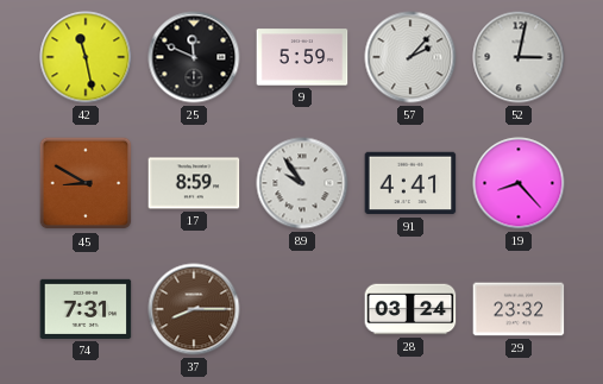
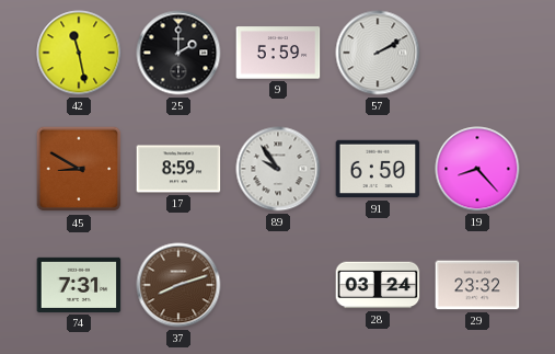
25: 11:49 -> 2:00
57: 2:07 -> 2:10
52: 3:02 -> none
91: 4:41 -> 6:50
37: 8:15 -> 8:12
